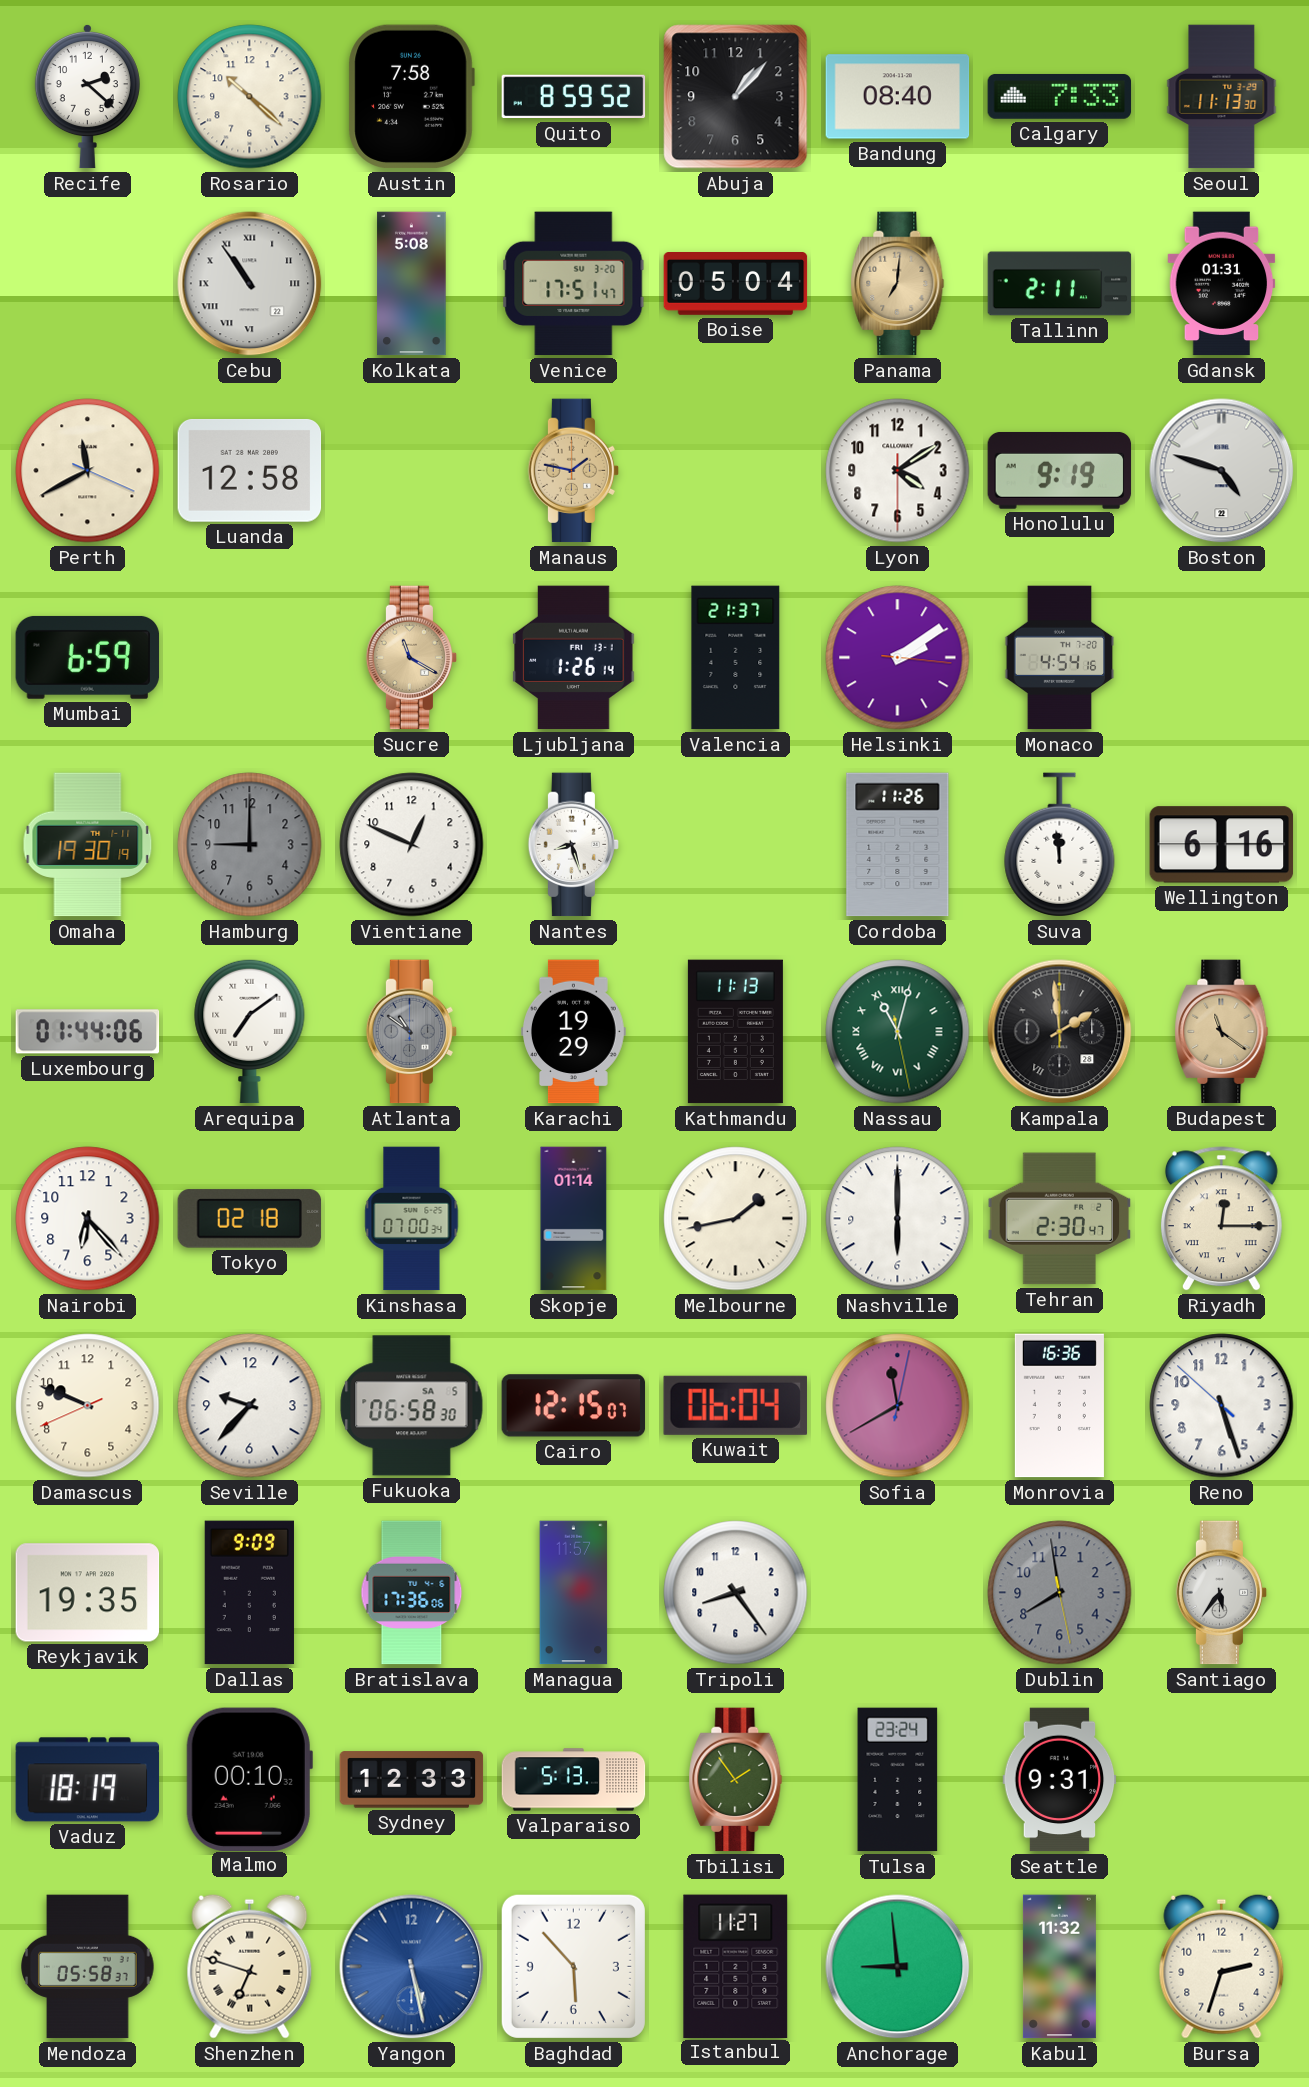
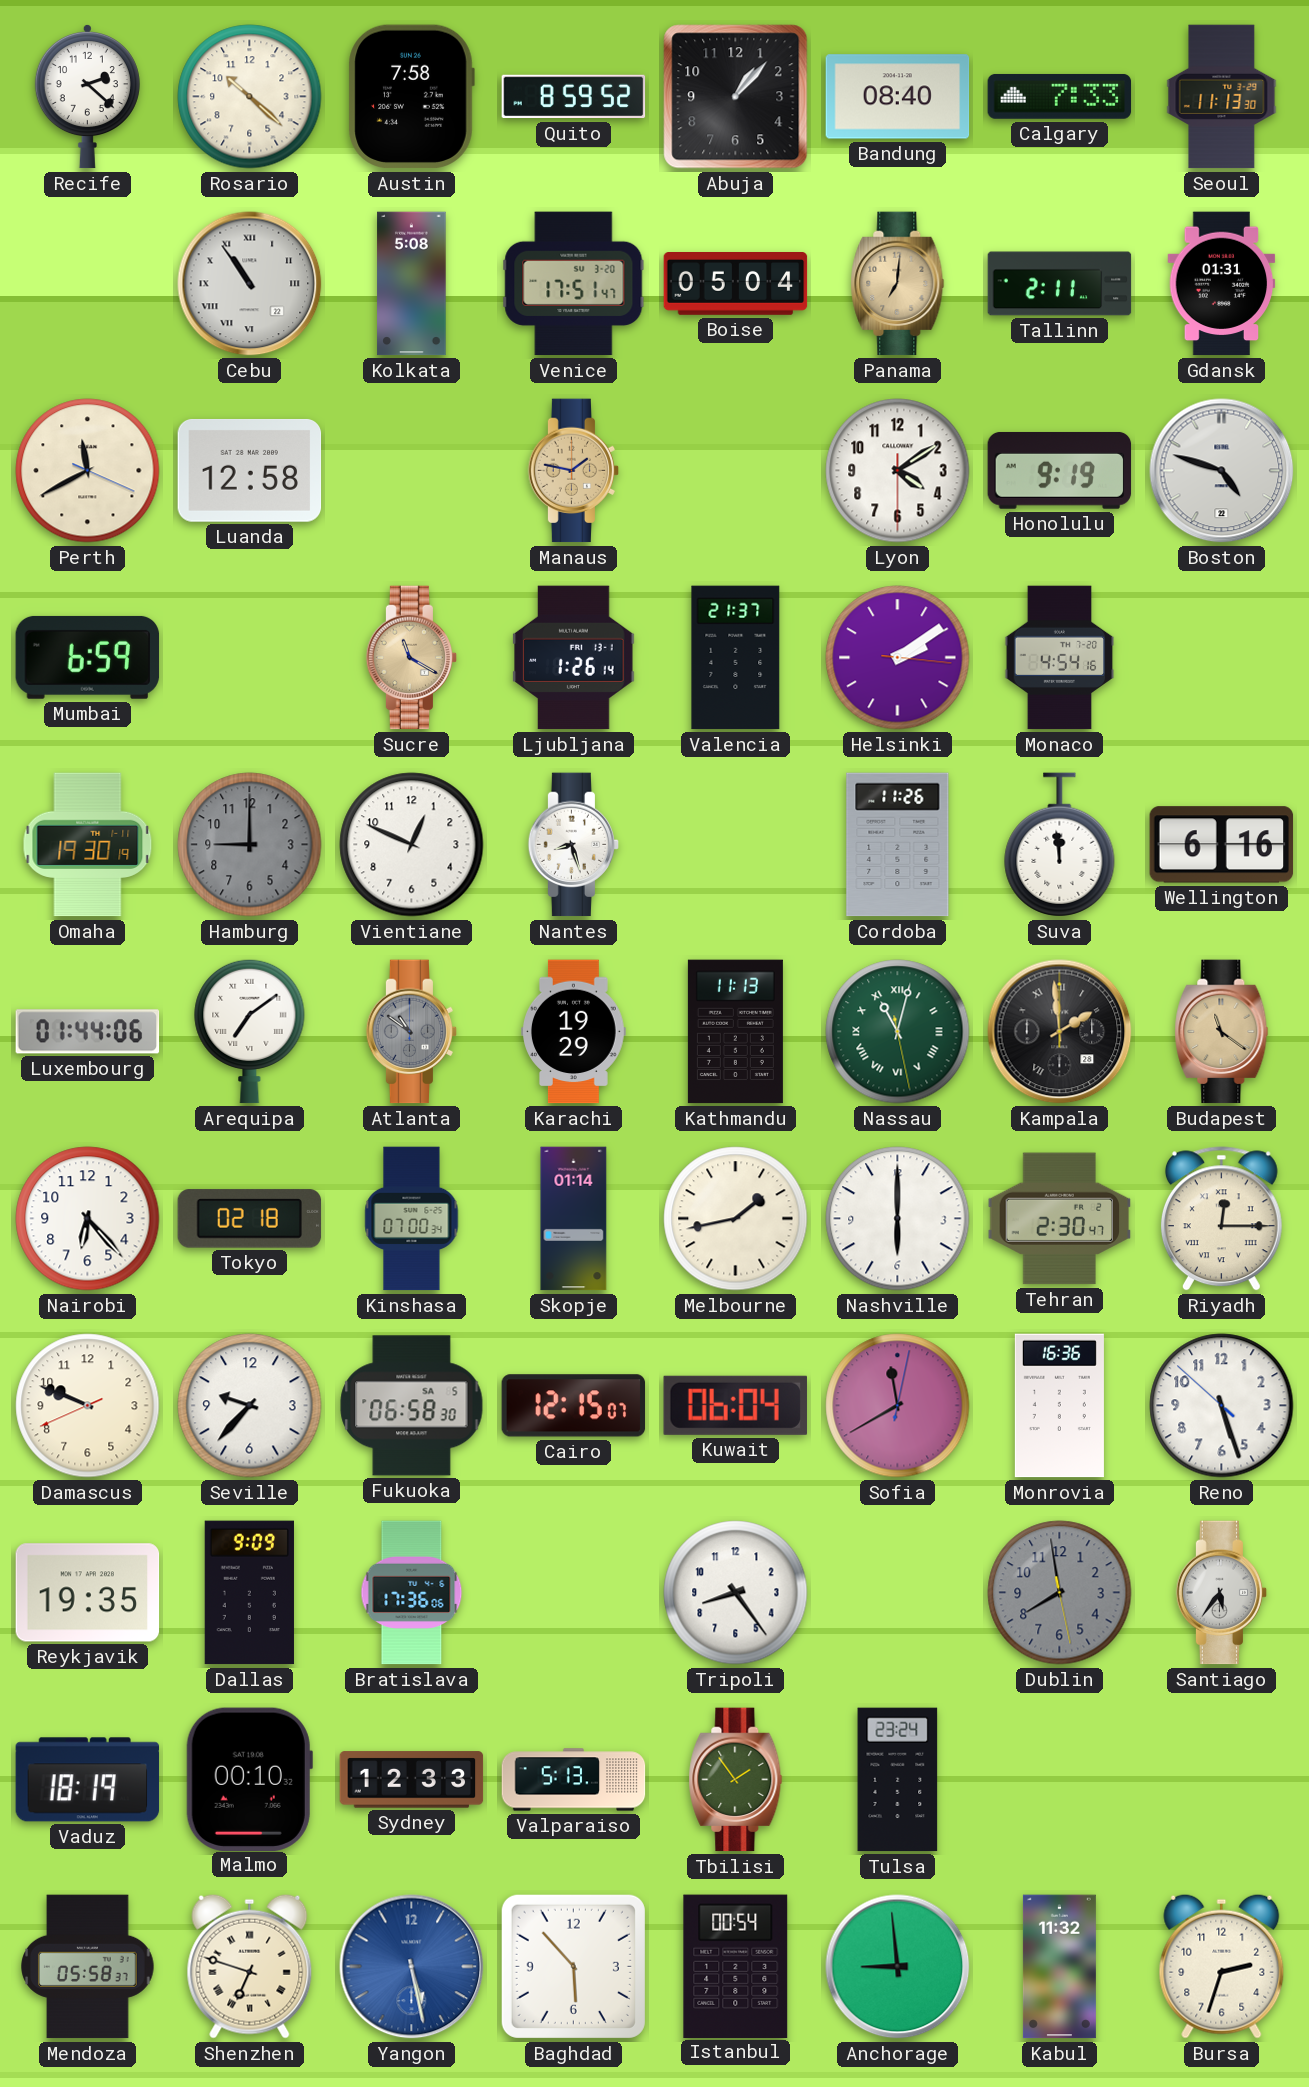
Managua: 11:57 -> none
Seattle: 9:31 -> none
Istanbul: 11:27 -> 00:54
